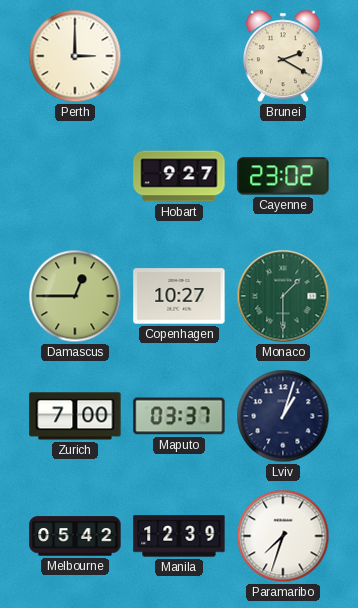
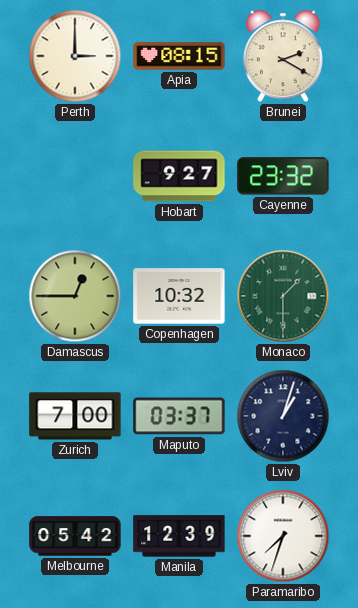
Apia: none -> 08:15
Cayenne: 23:02 -> 23:32
Copenhagen: 10:27 -> 10:32
